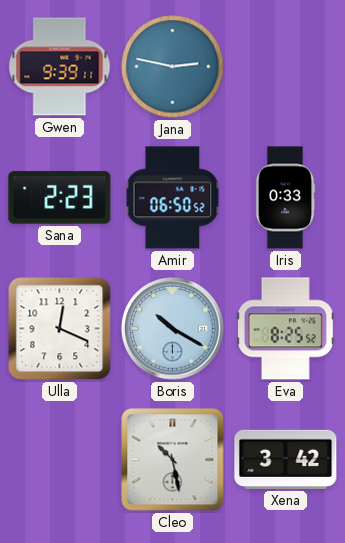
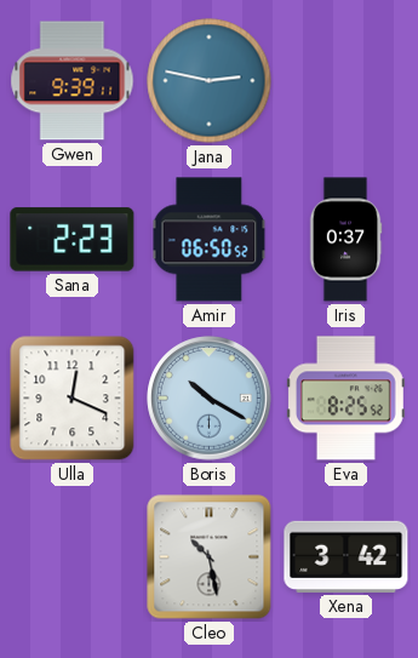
Iris: 0:33 -> 0:37
